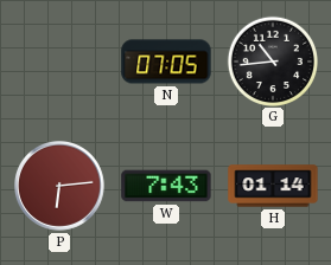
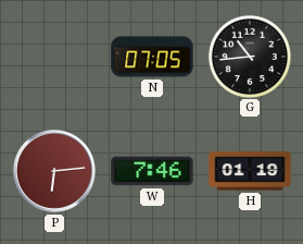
W: 7:43 -> 7:46
H: 01:14 -> 01:19
